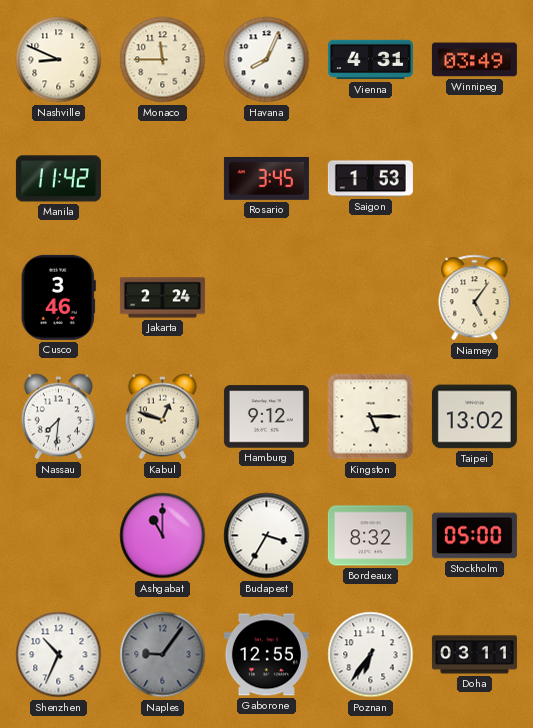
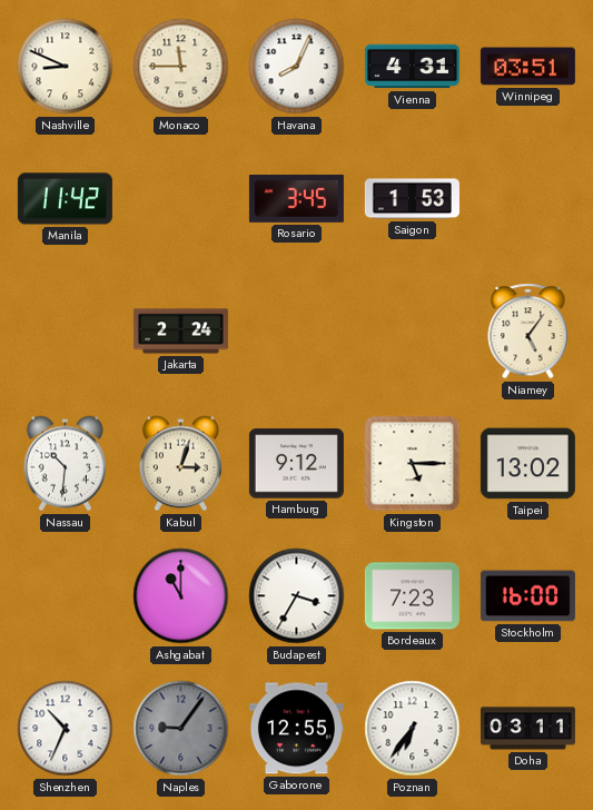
Winnipeg: 03:49 -> 03:51
Cusco: 3:46 -> none
Nassau: 7:31 -> 10:31
Kabul: 12:48 -> 3:03
Bordeaux: 8:32 -> 7:23
Stockholm: 05:00 -> 16:00
